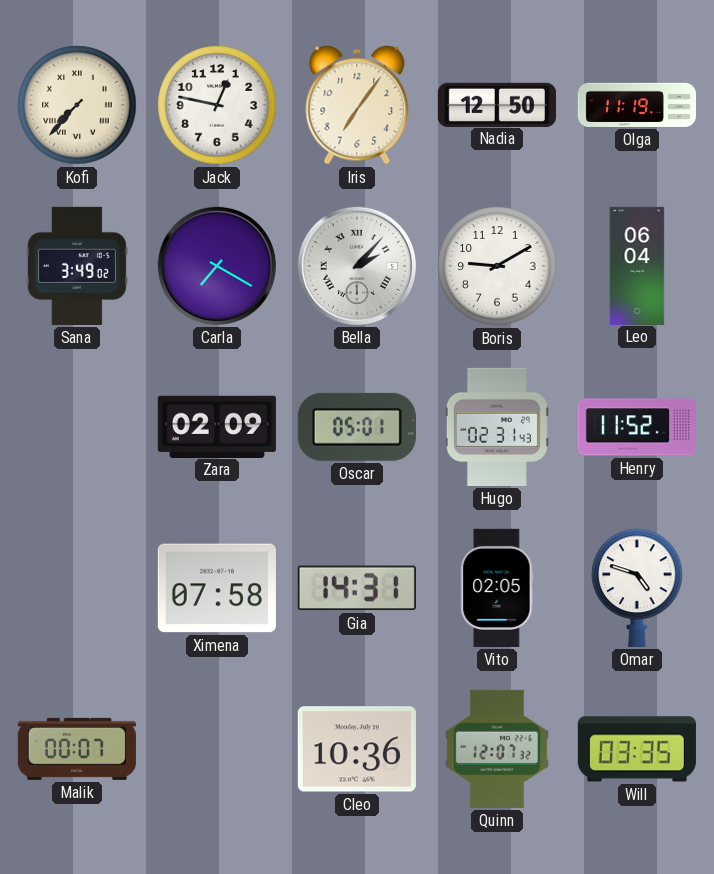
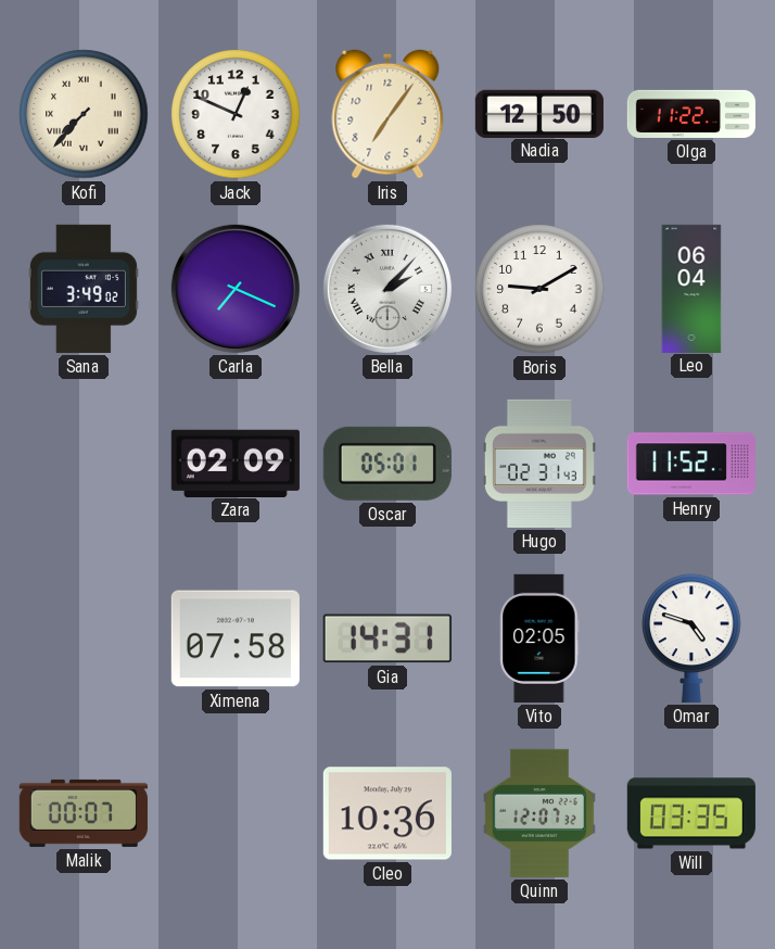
Jack: 12:47 -> 12:49
Olga: 11:19 -> 11:22
Carla: 7:20 -> 7:19
